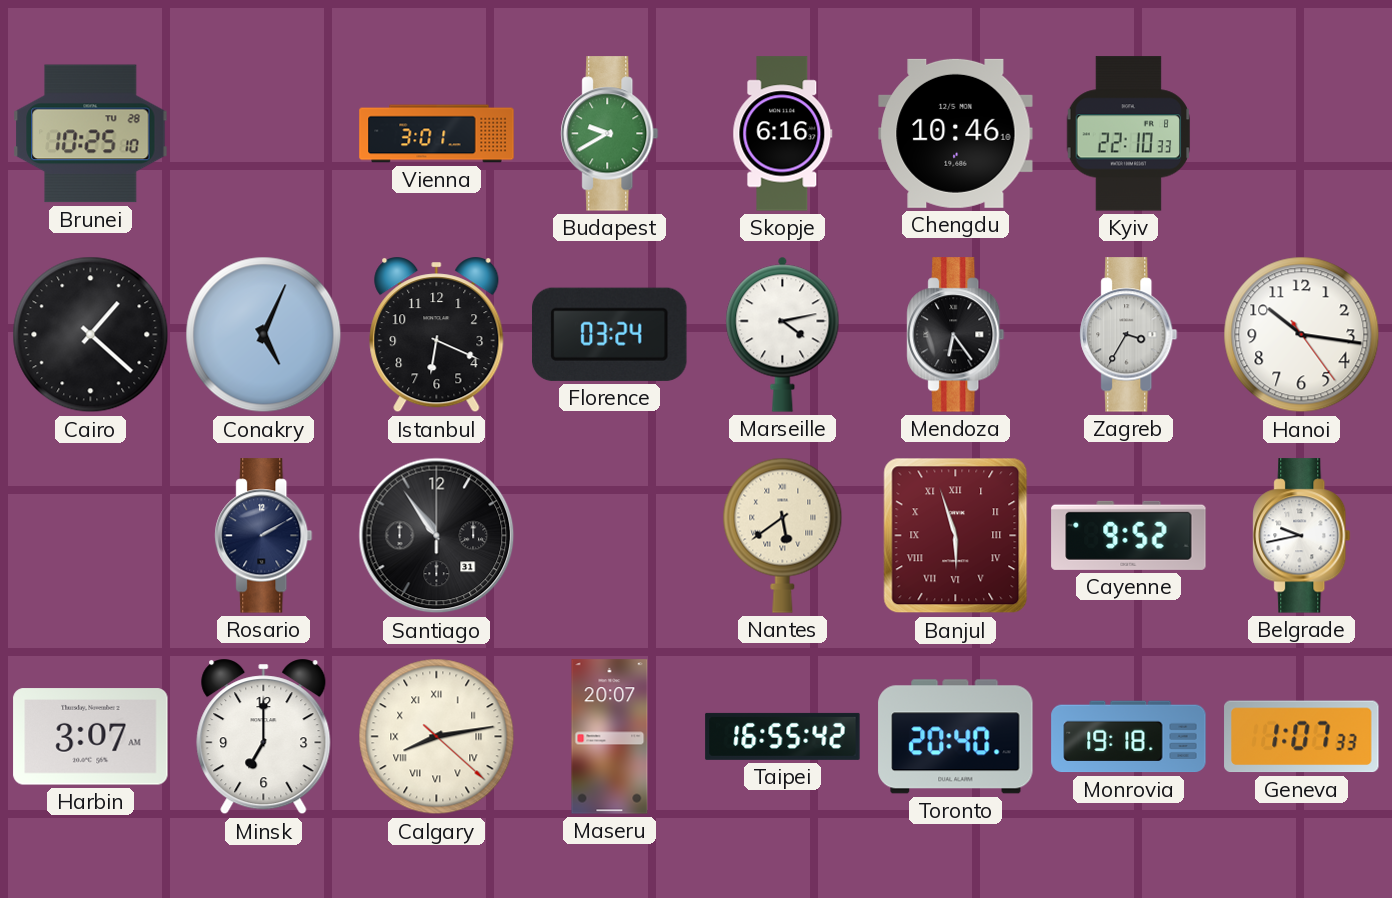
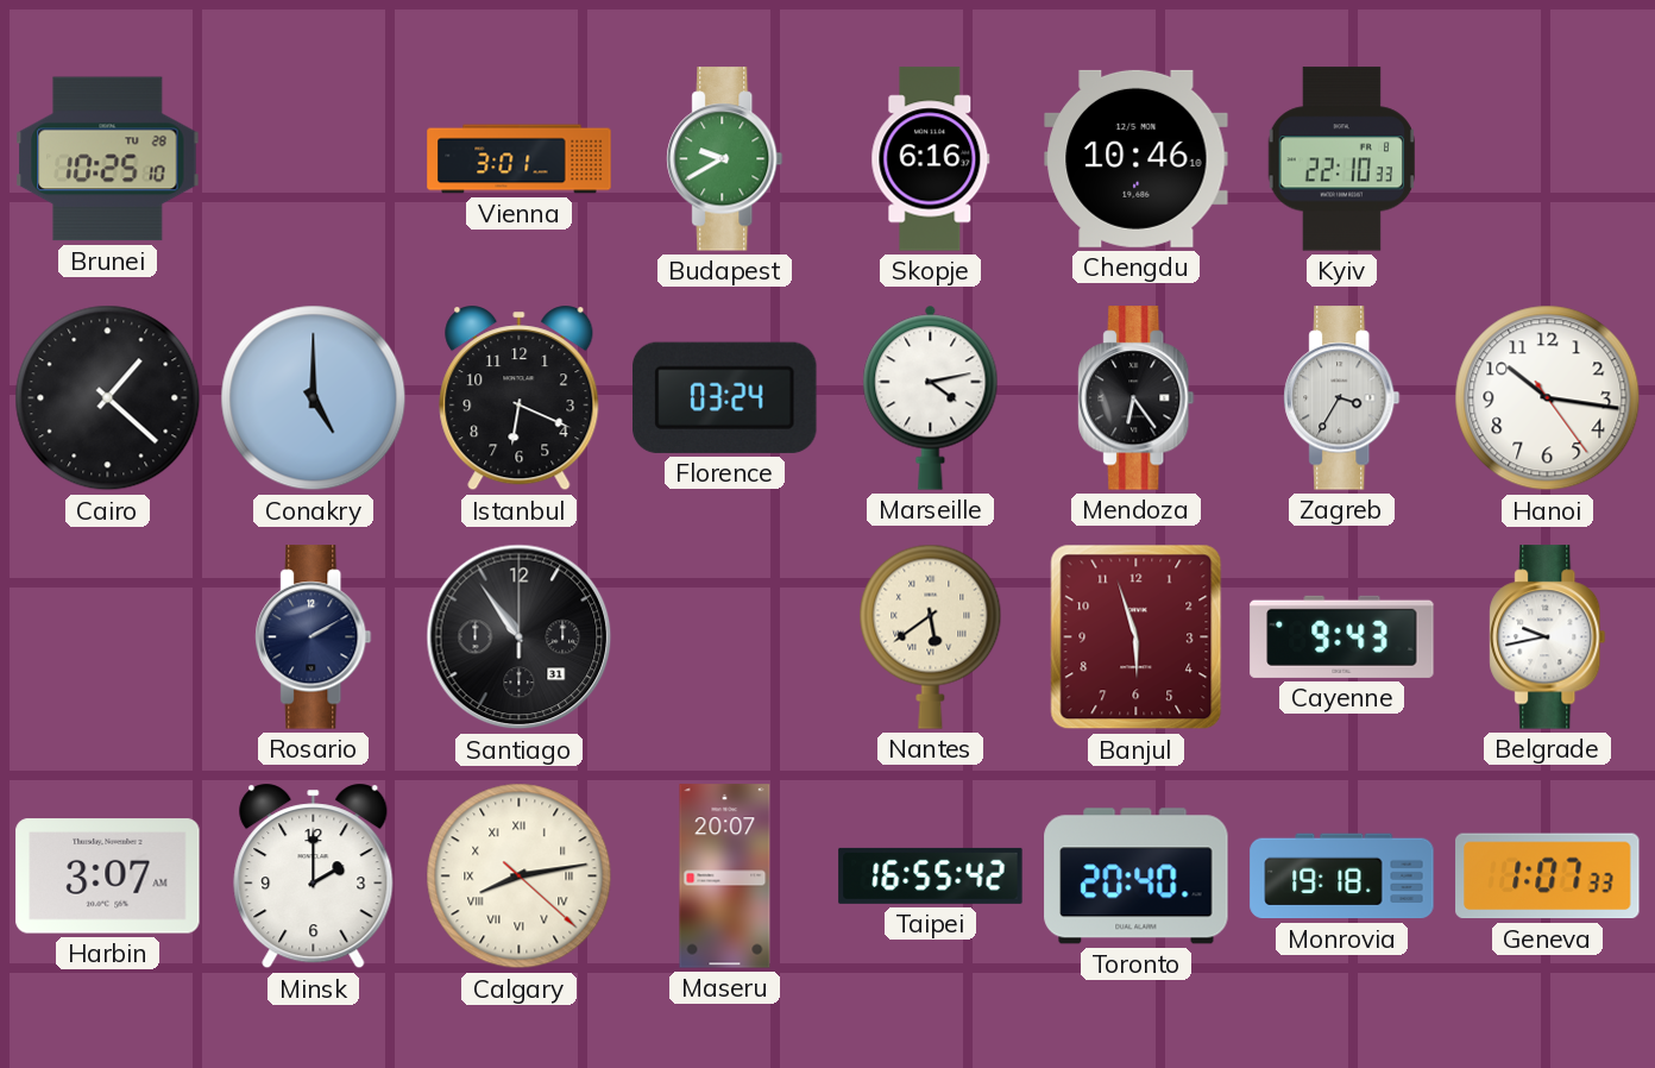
Conakry: 5:04 -> 5:00
Banjul numerals: Roman -> Arabic
Cayenne: 9:52 -> 9:43
Minsk: 7:00 -> 2:00
